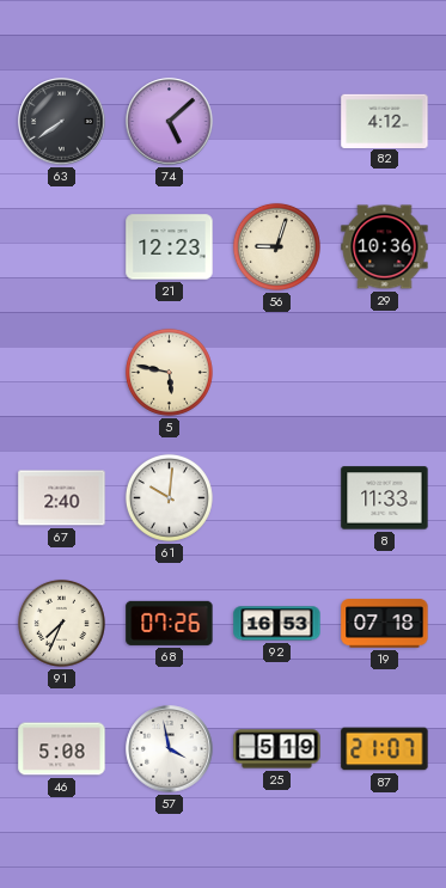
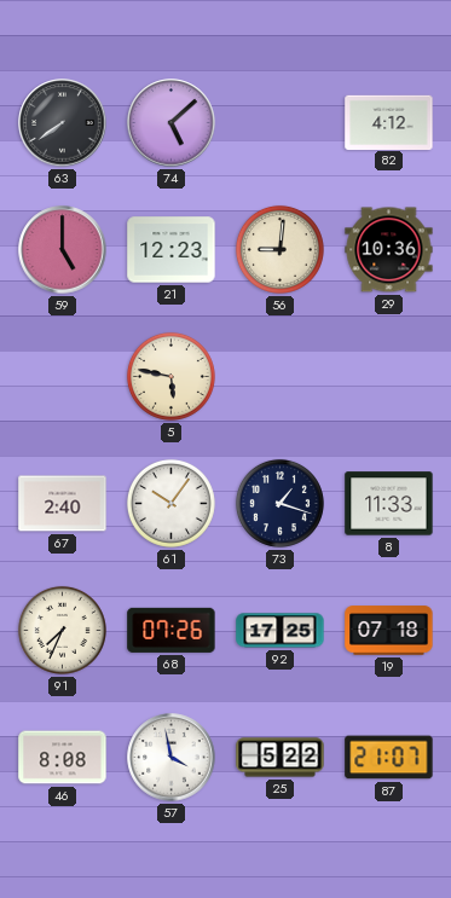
59: none -> 5:00
56: 9:03 -> 9:01
61: 10:01 -> 10:06
73: none -> 1:18
92: 16:53 -> 17:25
46: 5:08 -> 8:08
25: 5:19 -> 5:22
